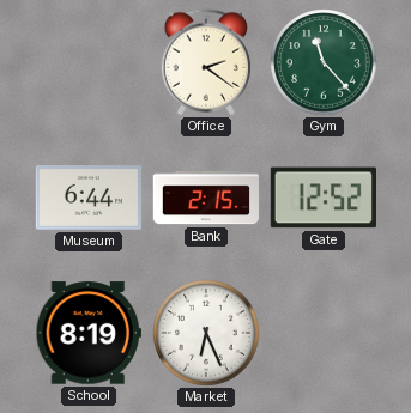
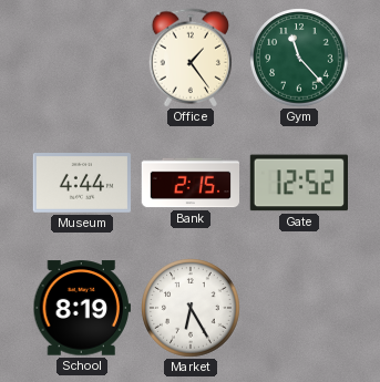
Office: 2:21 -> 1:24
Museum: 6:44 -> 4:44
Market: 6:26 -> 6:25
